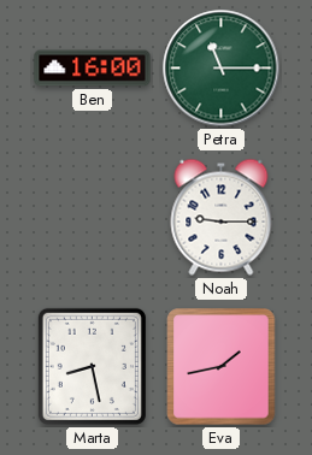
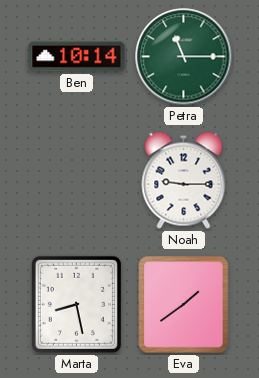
Ben: 16:00 -> 10:14
Eva: 1:43 -> 1:39
